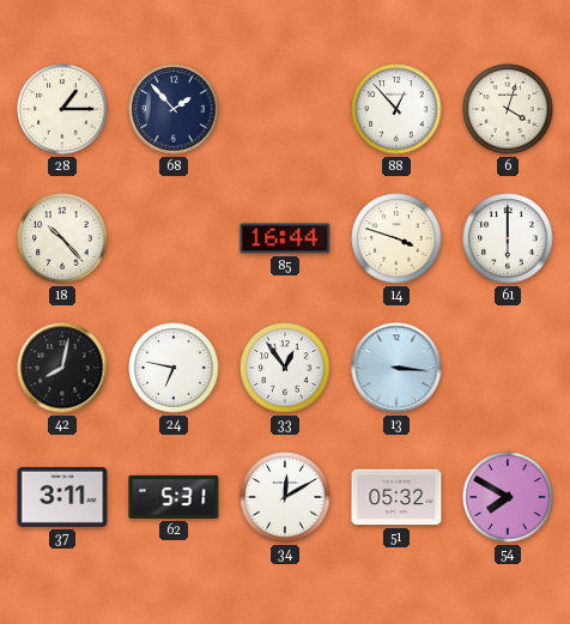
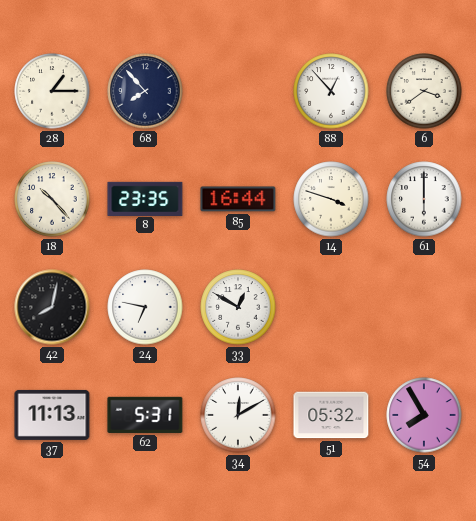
68: 1:53 -> 7:53
6: 4:03 -> 3:39
8: none -> 23:35
33: 12:54 -> 12:50
13: 3:16 -> none
37: 3:11 -> 11:13
54: 7:50 -> 7:55
